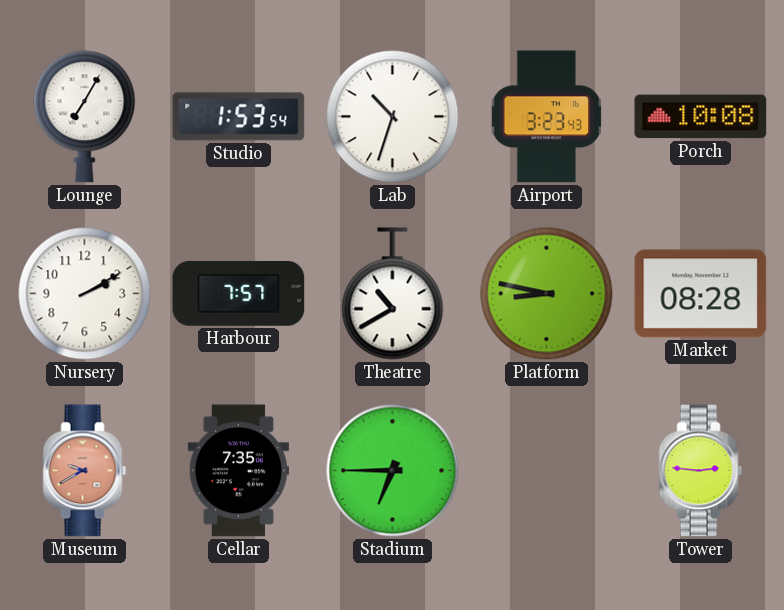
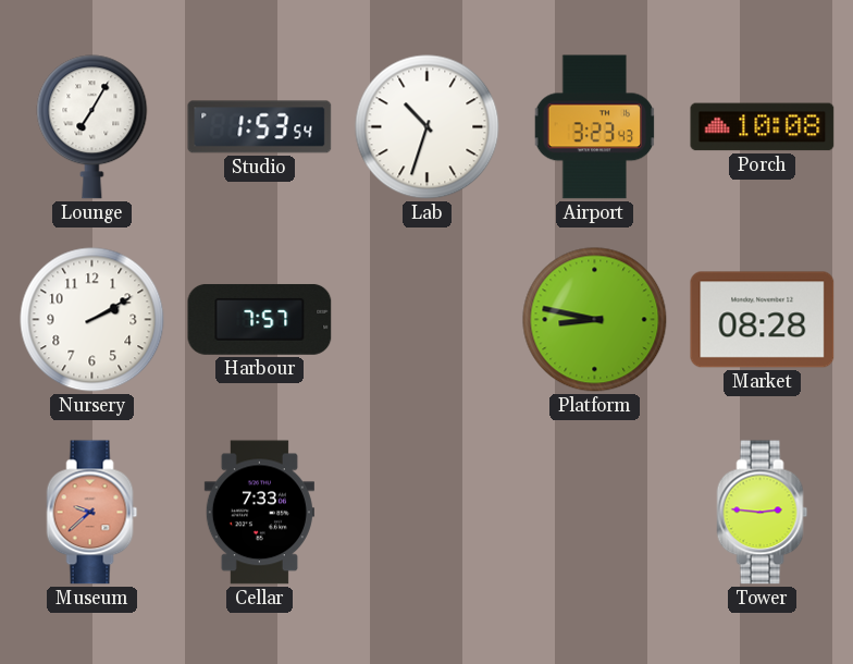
Theatre: 10:40 -> none
Museum: 9:40 -> 9:38
Cellar: 7:35 -> 7:33
Stadium: 6:45 -> none
